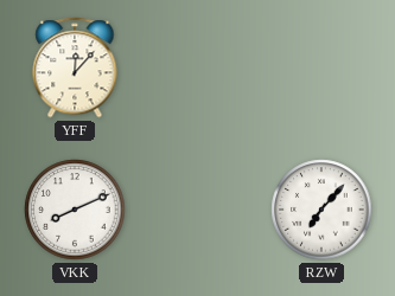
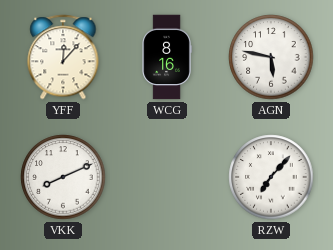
WCG: none -> 8:16
AGN: none -> 5:47
